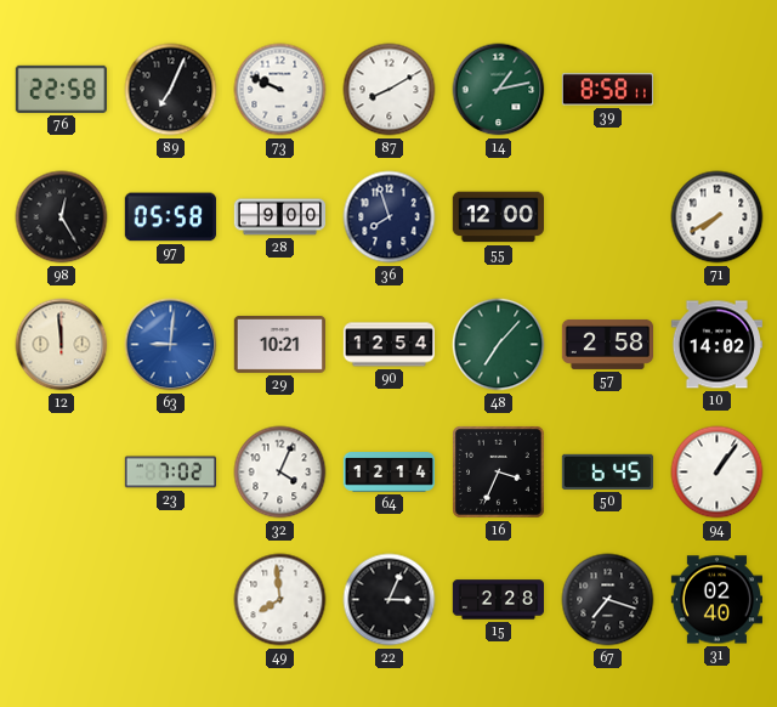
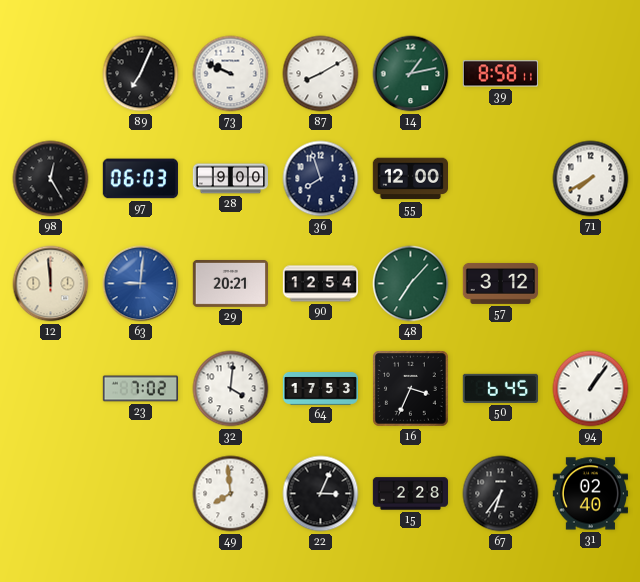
76: 22:58 -> none
97: 05:58 -> 06:03
29: 10:21 -> 20:21
57: 2:58 -> 3:12
10: 14:02 -> none
32: 4:04 -> 4:01
64: 12:14 -> 17:53
67: 7:18 -> 6:36
